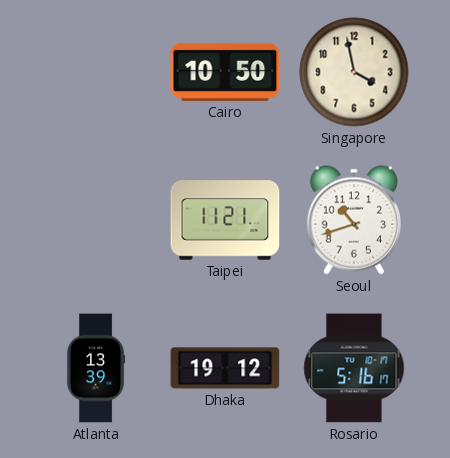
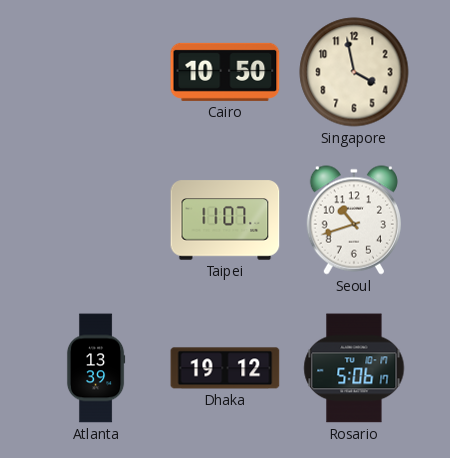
Taipei: 11:21 -> 11:07
Rosario: 5:16 -> 5:06
